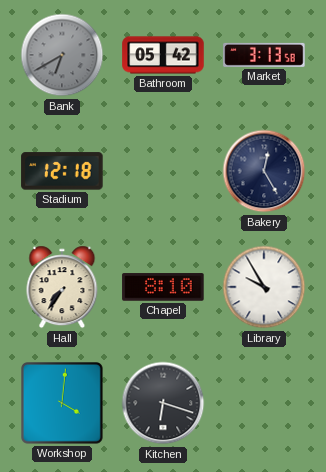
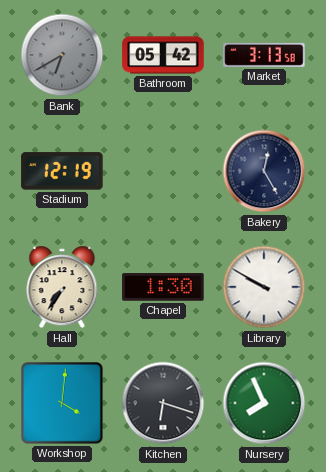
Stadium: 12:18 -> 12:19
Chapel: 8:10 -> 1:30
Library: 9:55 -> 9:50
Nursery: none -> 7:56
